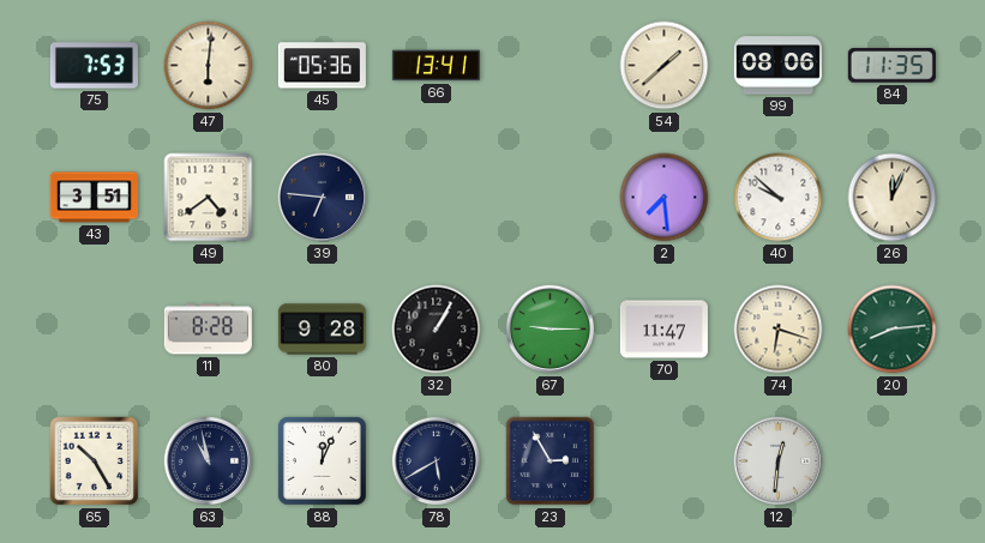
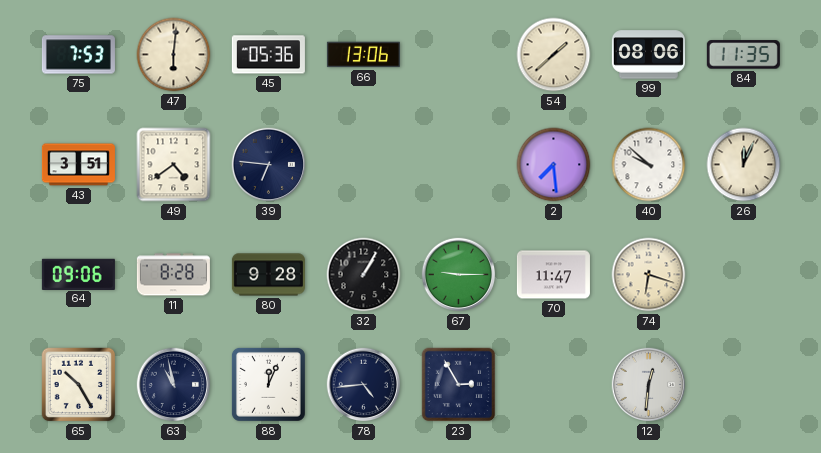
66: 13:41 -> 13:06
64: none -> 09:06
20: 8:14 -> none
78: 5:40 -> 4:44
